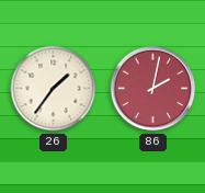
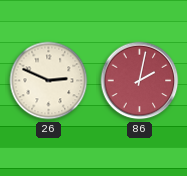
26: 1:36 -> 2:49
